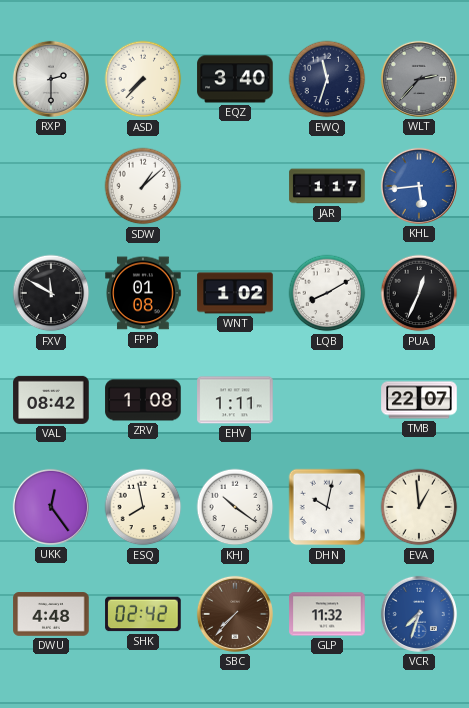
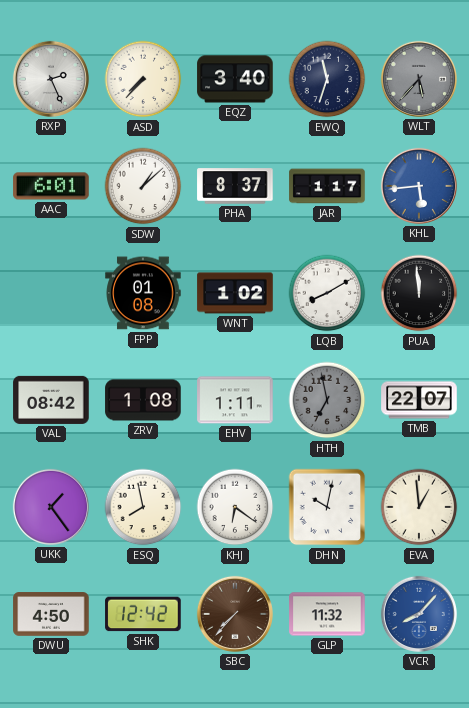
RXP: 2:30 -> 2:26
WLT: 2:37 -> 5:37
AAC: none -> 6:01
PHA: none -> 8:37
FXV: 11:50 -> none
PUA: 12:34 -> 11:59
HTH: none -> 6:58
UKK: 12:24 -> 1:24
KHJ: 10:21 -> 6:21
DWU: 4:48 -> 4:50
SHK: 02:42 -> 12:42
VCR: 7:33 -> 8:07
